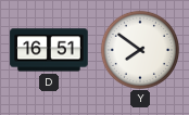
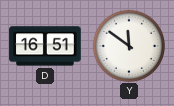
Y: 7:51 -> 11:51
